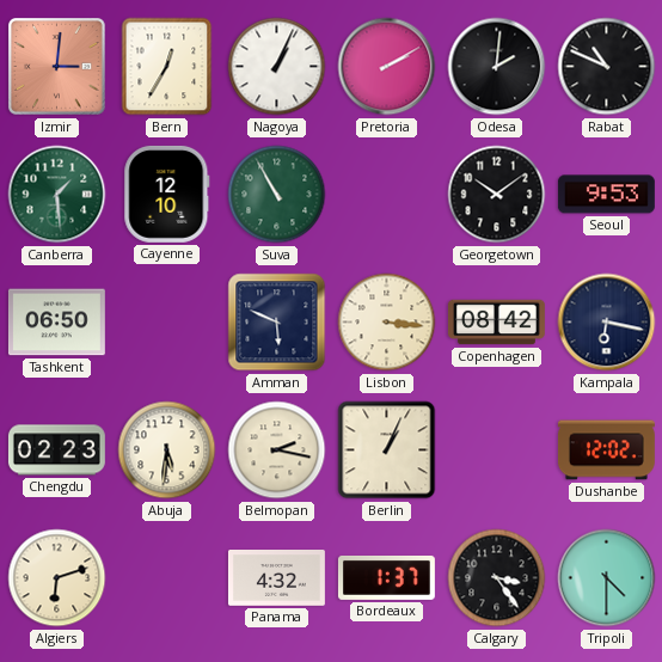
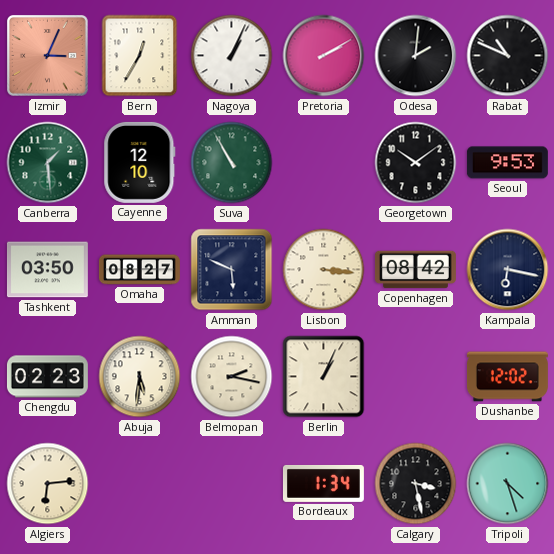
Izmir: 3:01 -> 3:04
Tashkent: 06:50 -> 03:50
Omaha: none -> 08:27
Algiers: 6:12 -> 6:14
Panama: 4:32 -> none
Bordeaux: 1:37 -> 1:34
Calgary: 3:24 -> 3:28
Tripoli: 4:30 -> 4:27
